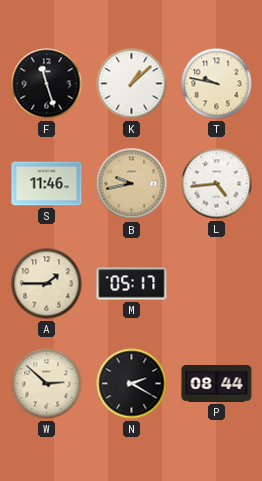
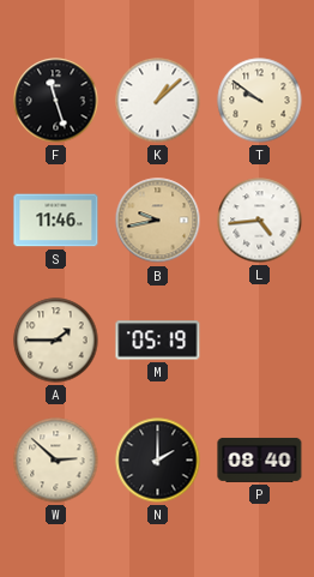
T: 9:47 -> 9:51
M: 05:17 -> 05:19
N: 2:20 -> 2:00
P: 08:44 -> 08:40
